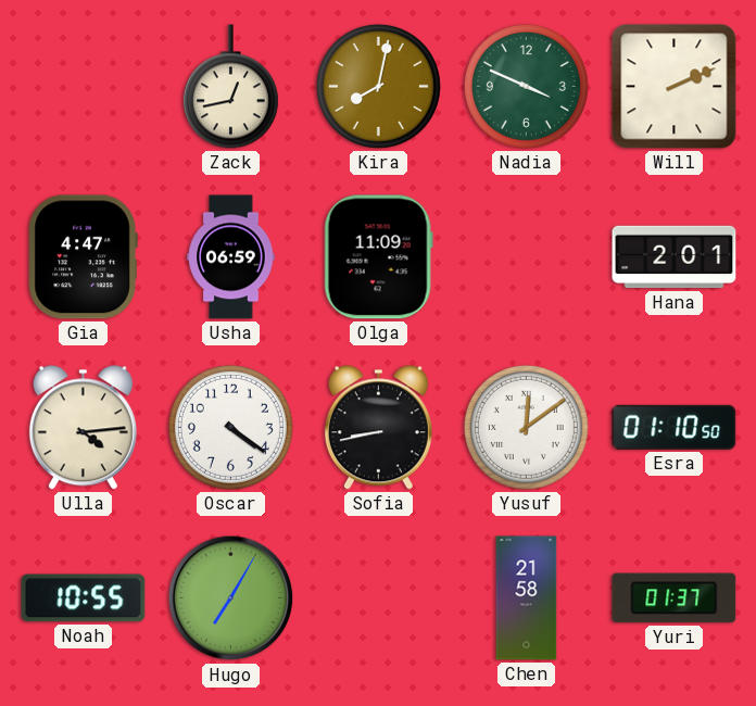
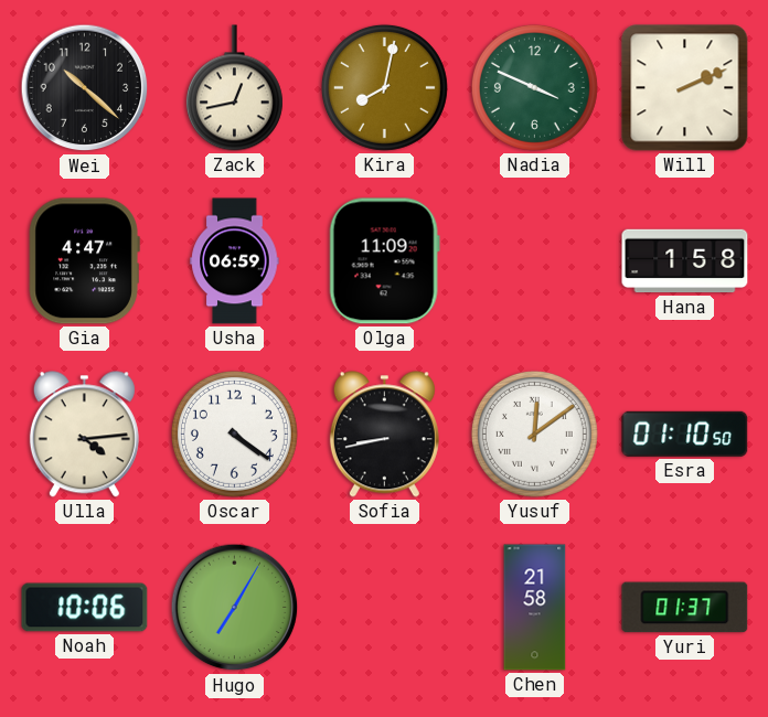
Wei: none -> 10:22
Hana: 2:01 -> 1:58
Noah: 10:55 -> 10:06
